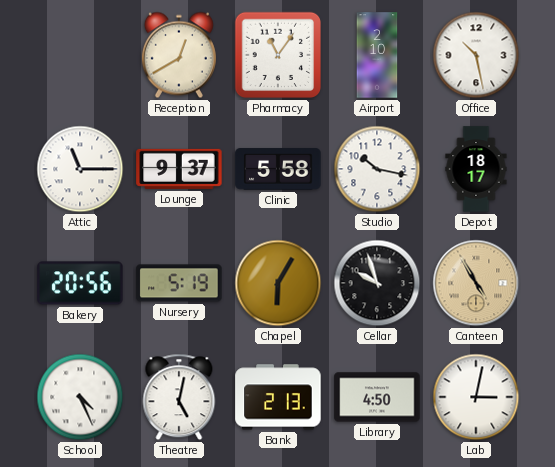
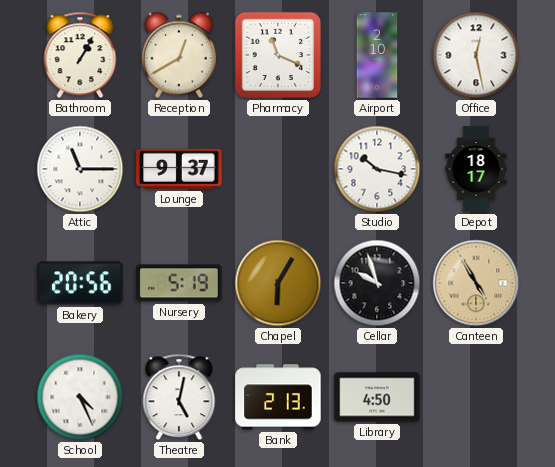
Bathroom: none -> 1:05
Pharmacy: 11:06 -> 11:19
Office: 10:28 -> 12:28
Clinic: 5:58 -> none
Lab: 3:02 -> none
